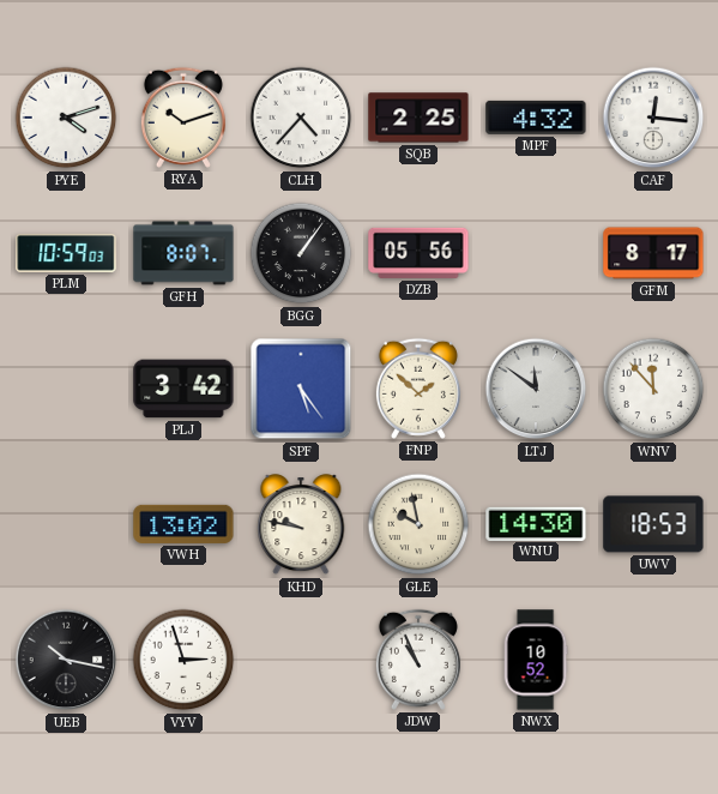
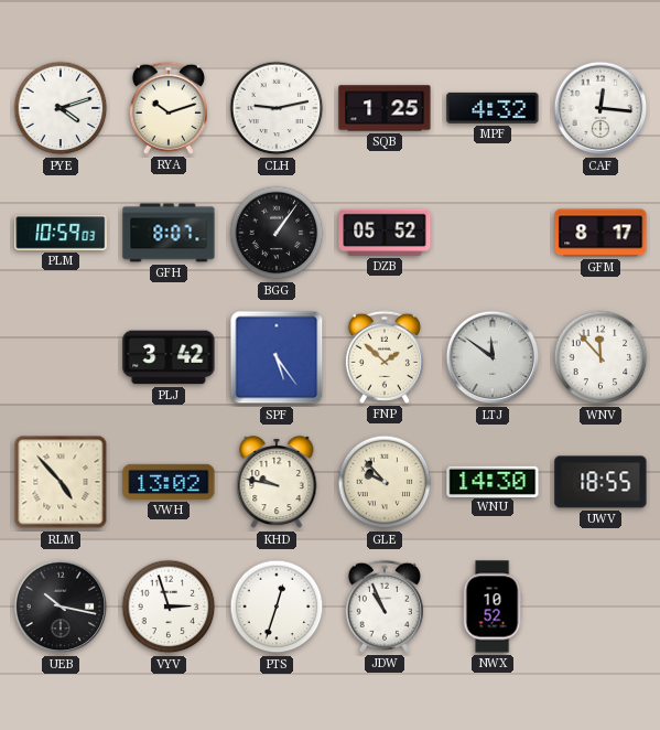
CLH: 4:37 -> 9:13
SQB: 2:25 -> 1:25
DZB: 05:56 -> 05:52
RLM: none -> 4:53
GLE: 9:58 -> 9:53
UWV: 18:53 -> 18:55
PTS: none -> 12:33
